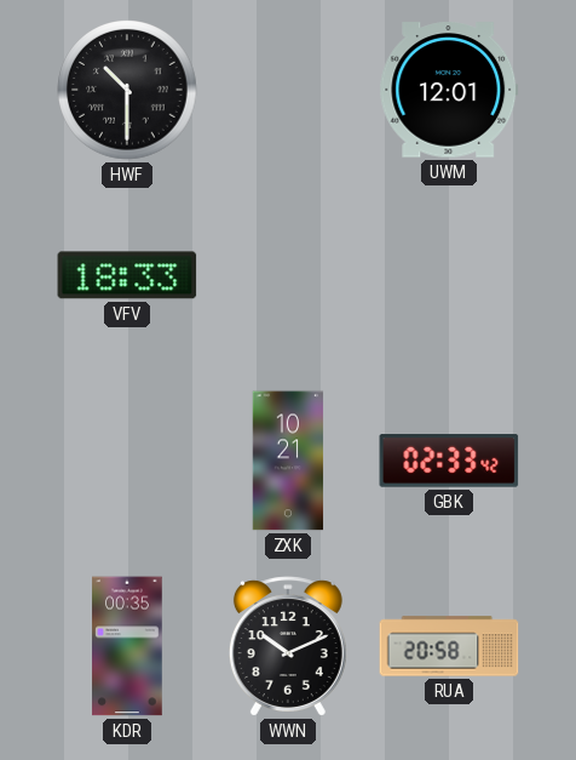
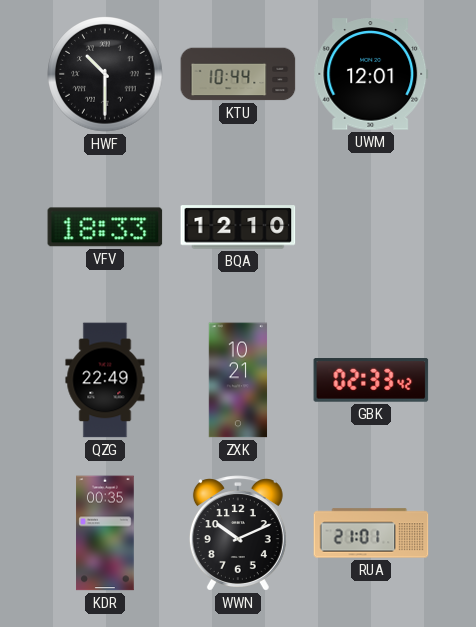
KTU: none -> 10:44
BQA: none -> 12:10
QZG: none -> 22:49
RUA: 20:58 -> 21:01
